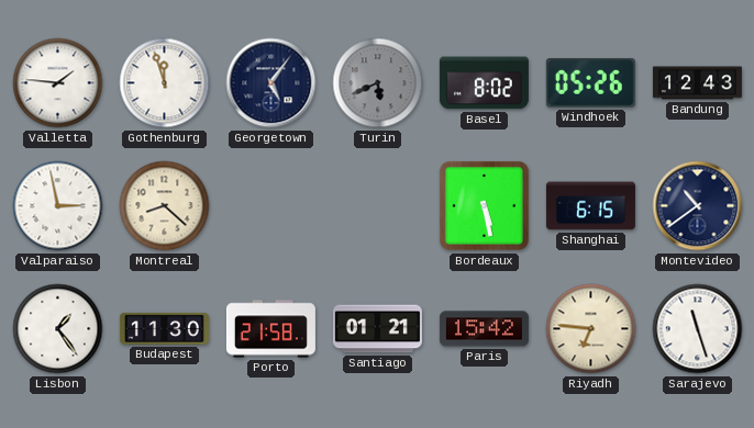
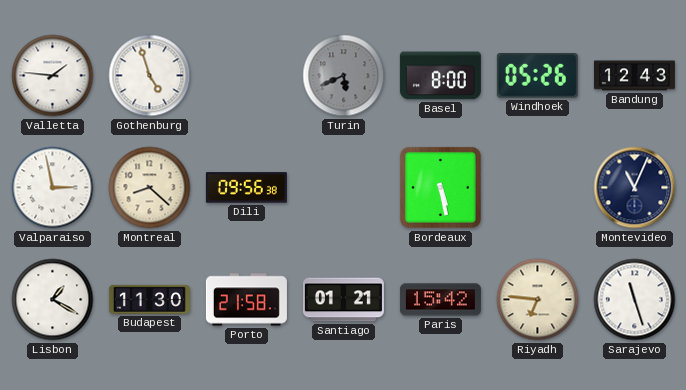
Gothenburg: 11:57 -> 4:57
Georgetown: 5:06 -> none
Basel: 8:02 -> 8:00
Dili: none -> 09:56
Shanghai: 6:15 -> none
Montevideo: 10:39 -> 11:04
Lisbon: 1:24 -> 1:20
